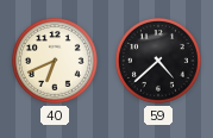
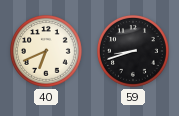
59: 4:38 -> 8:42
